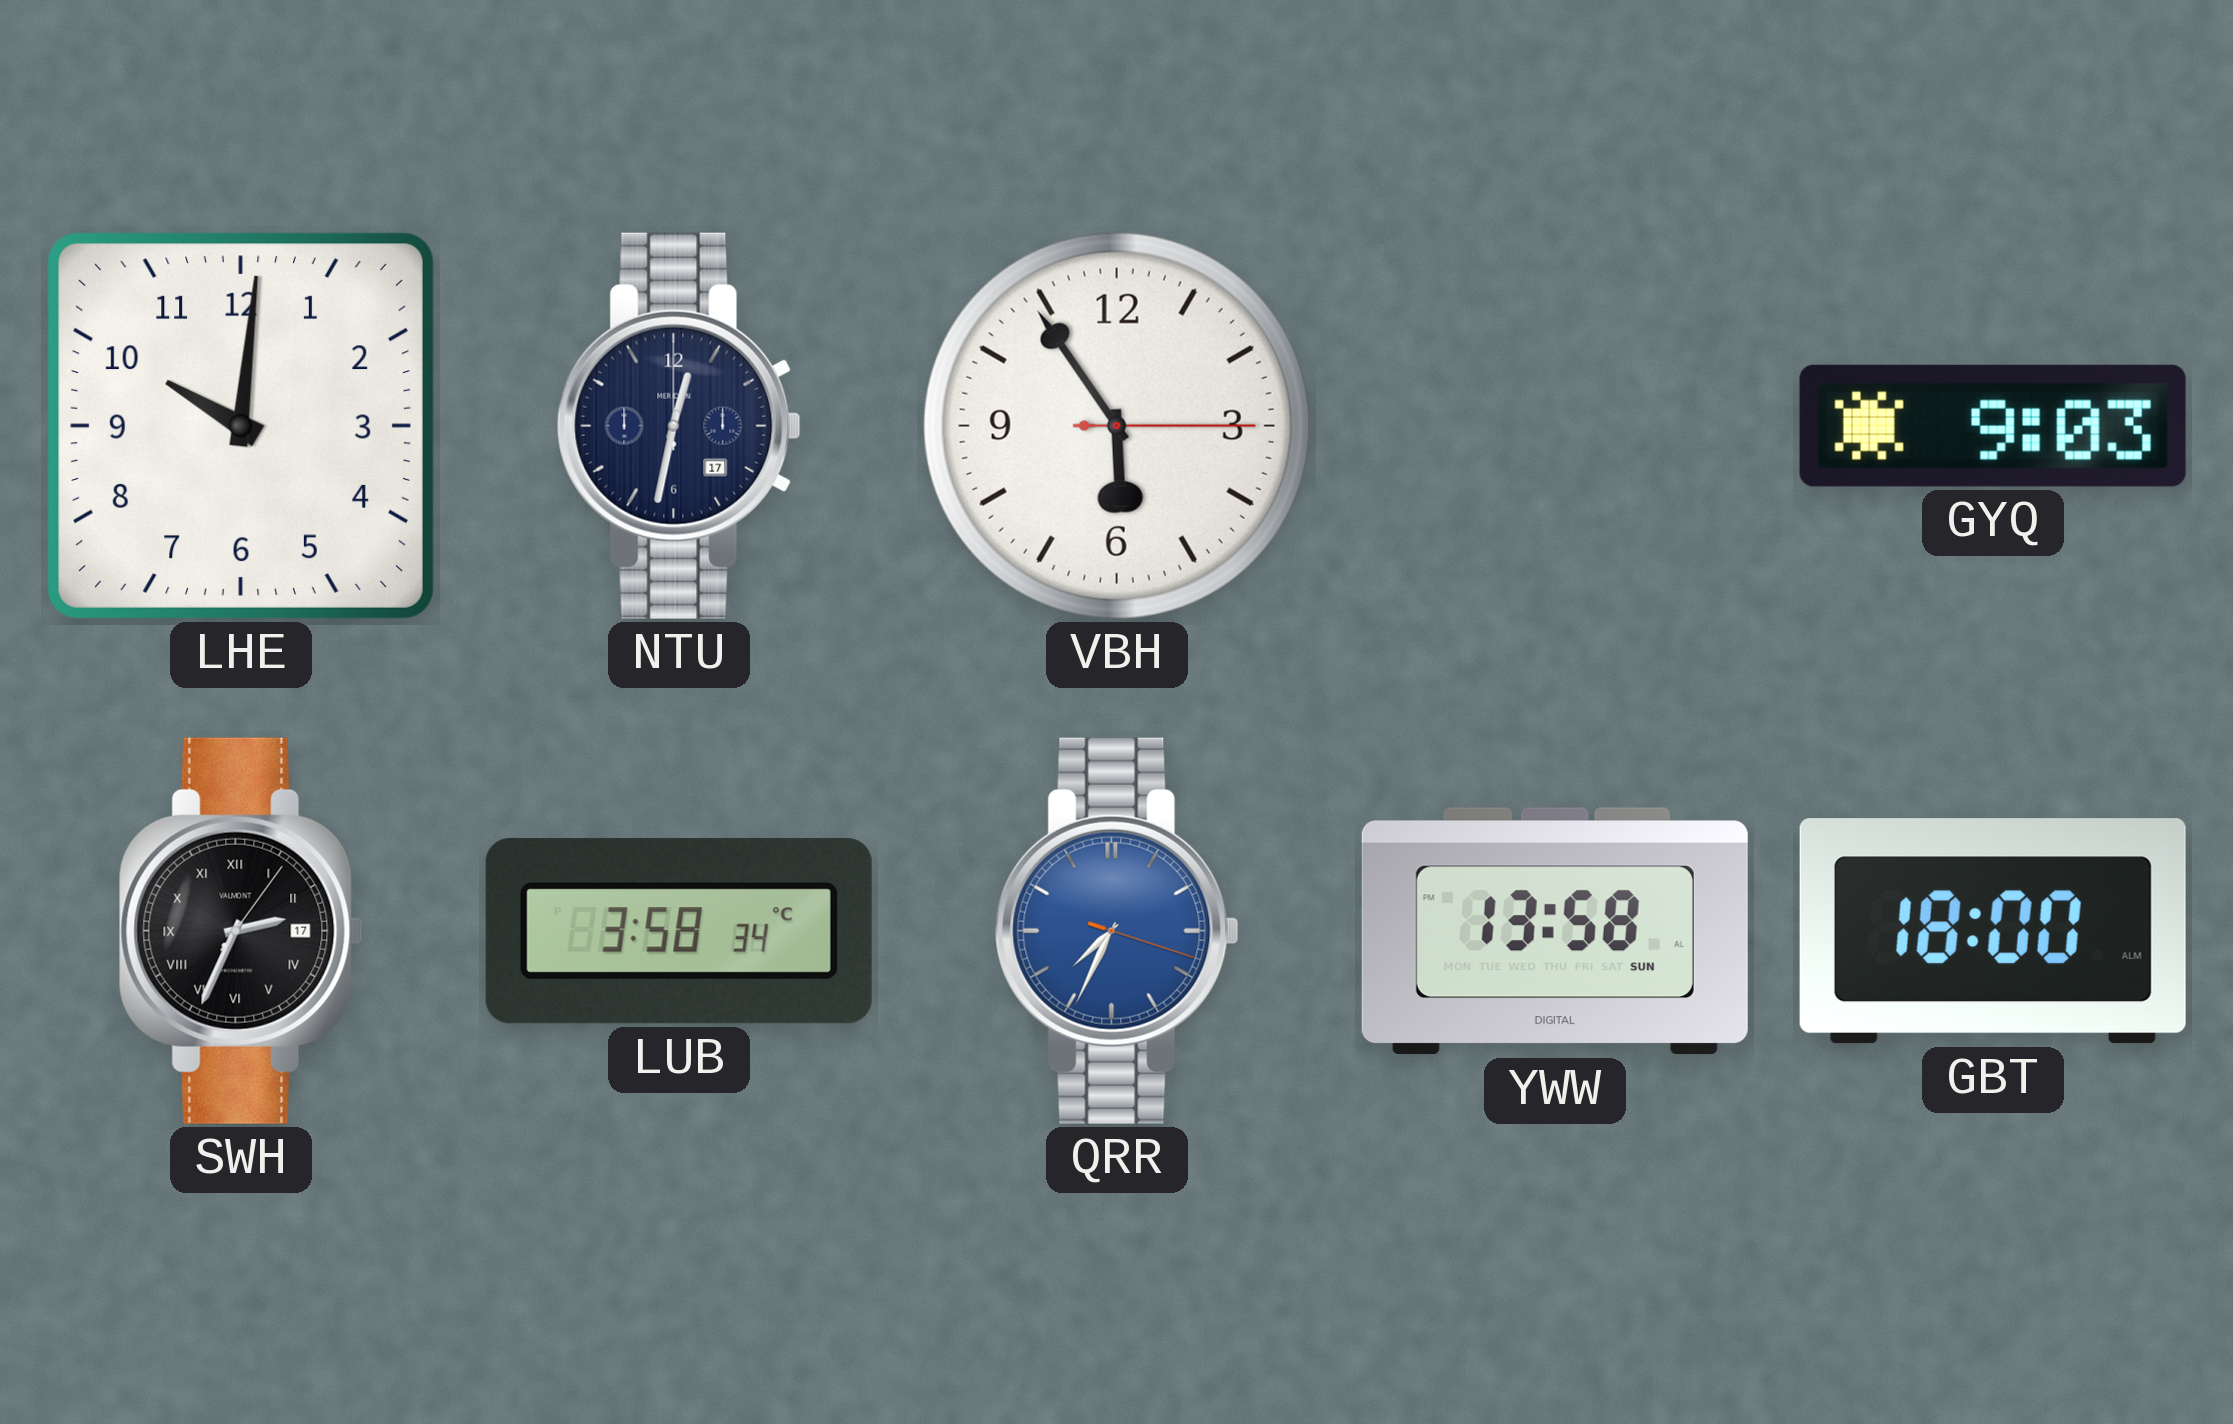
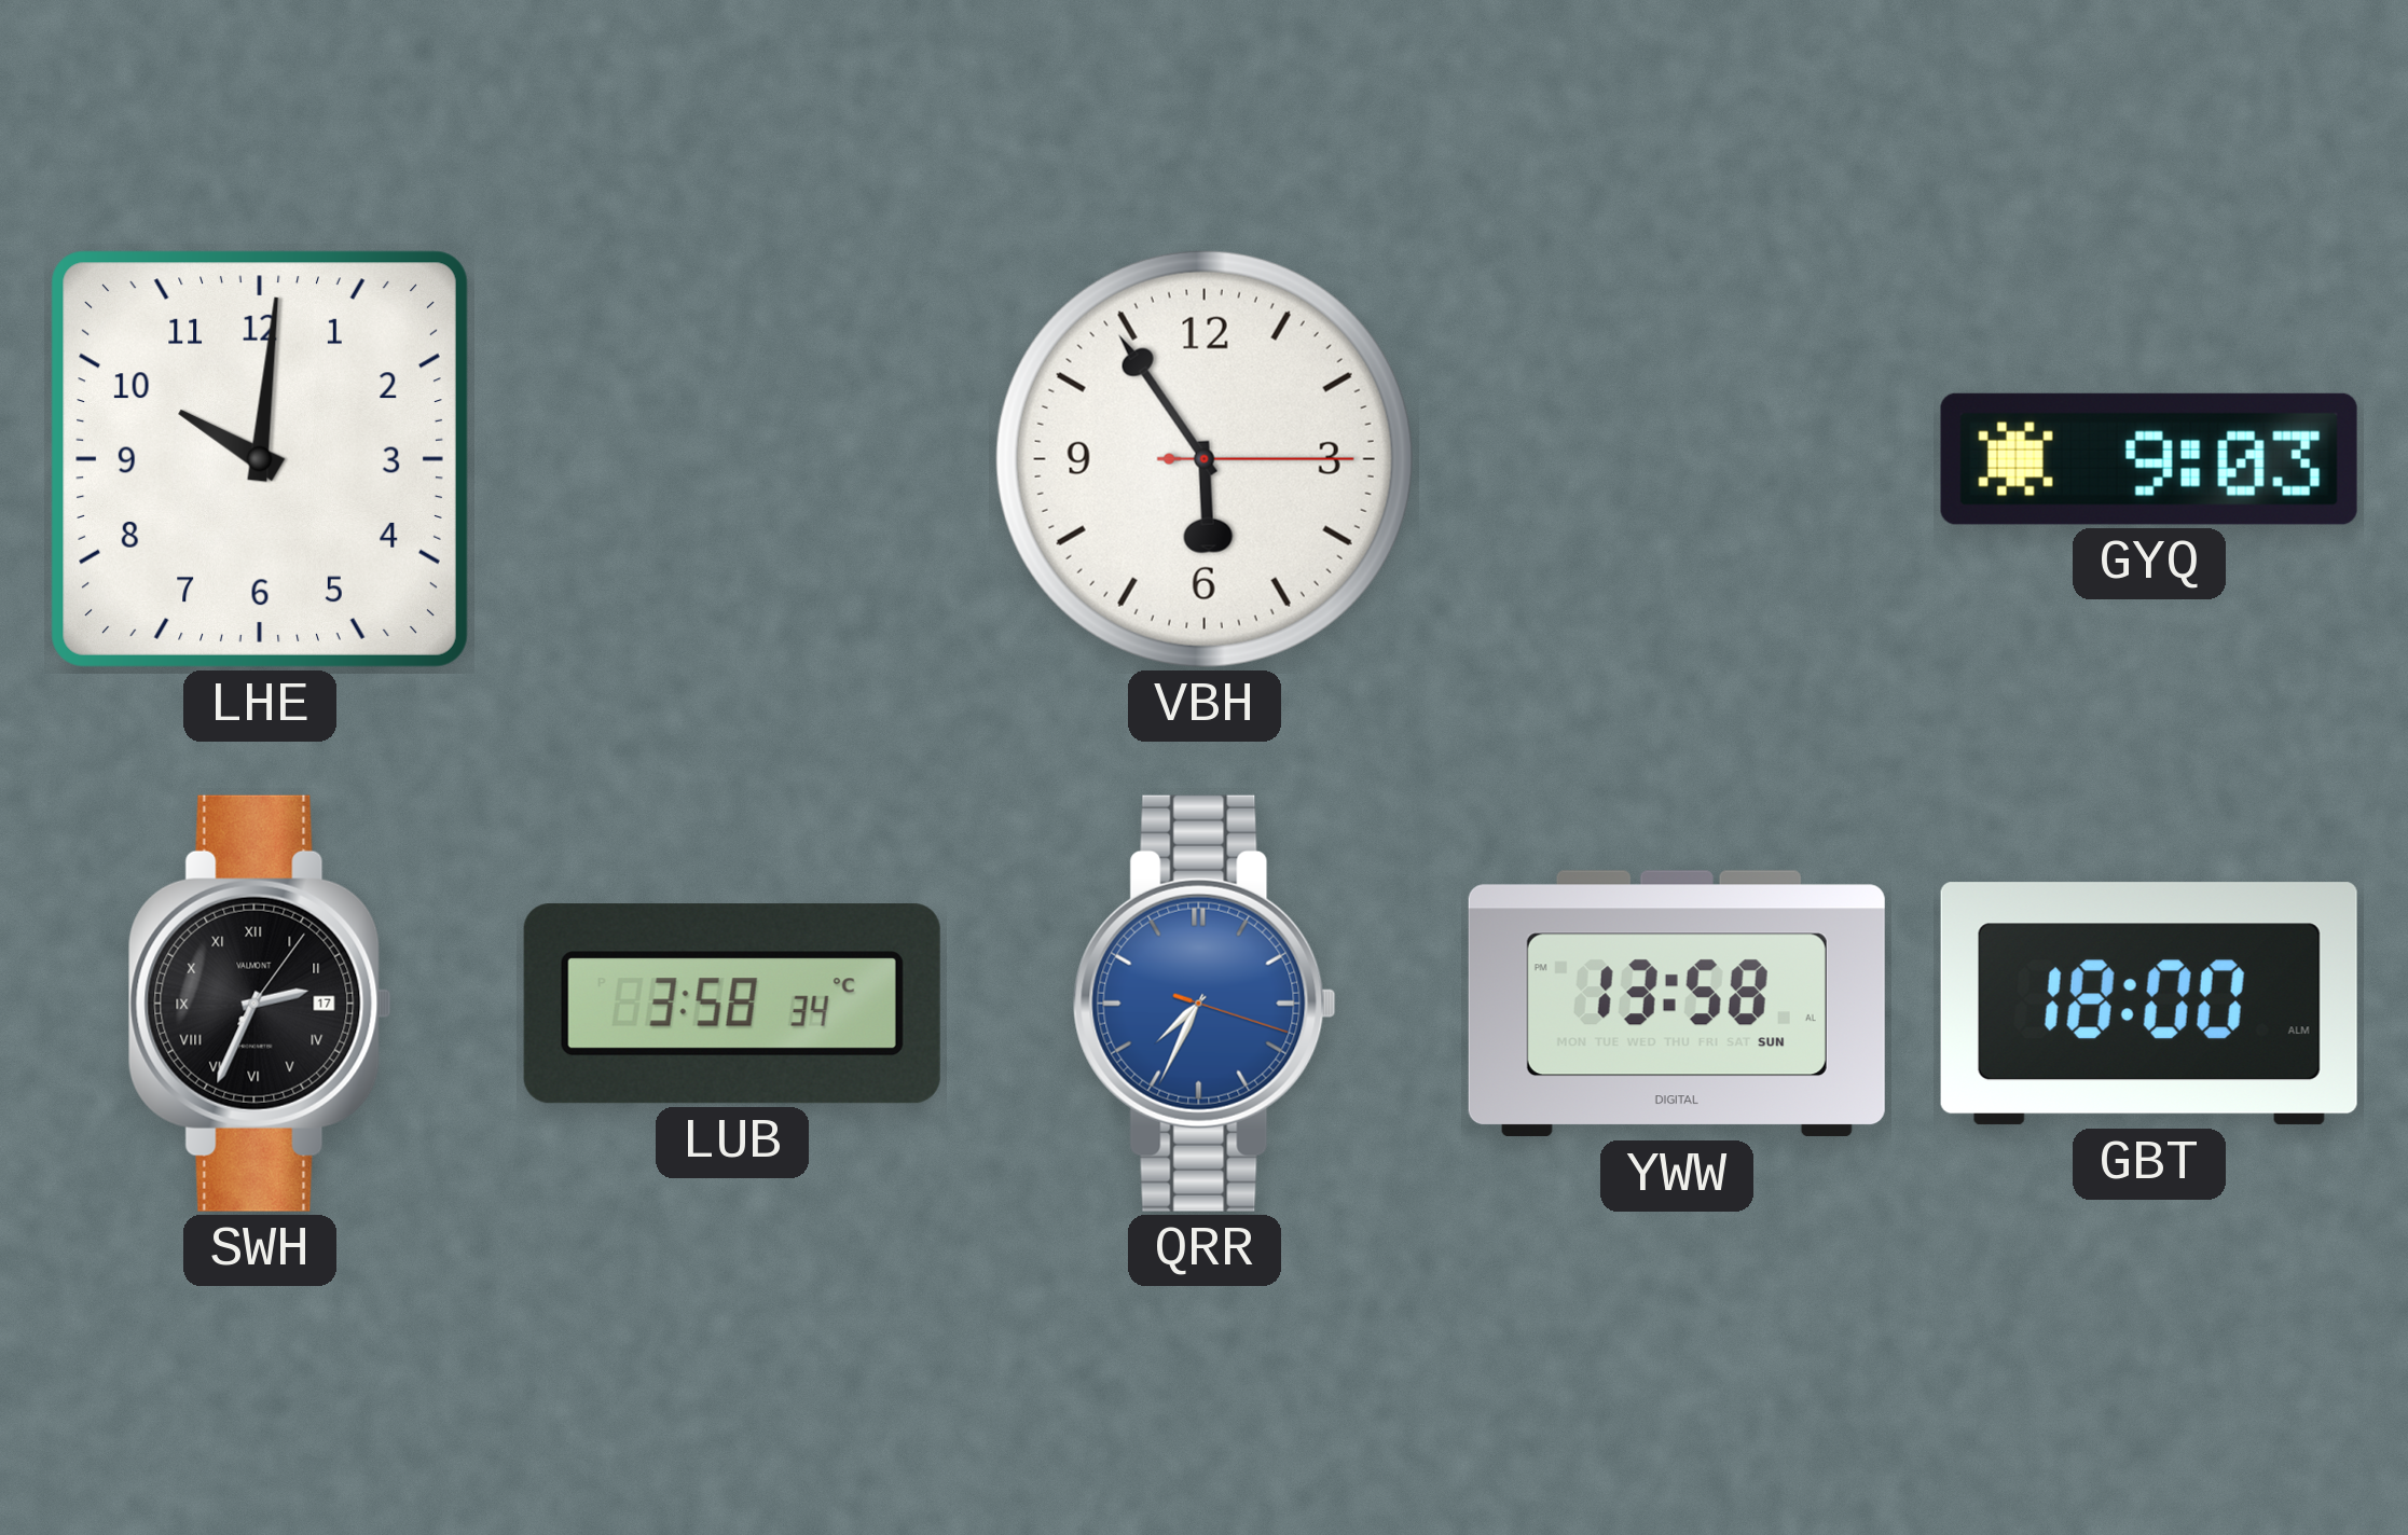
NTU: 12:32 -> none
